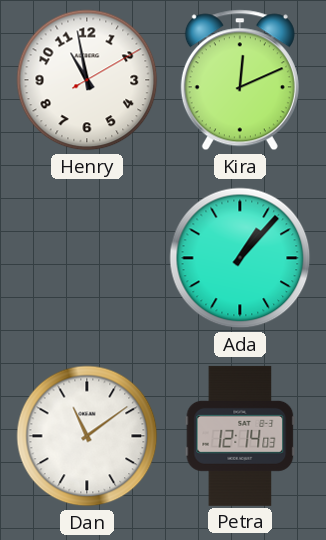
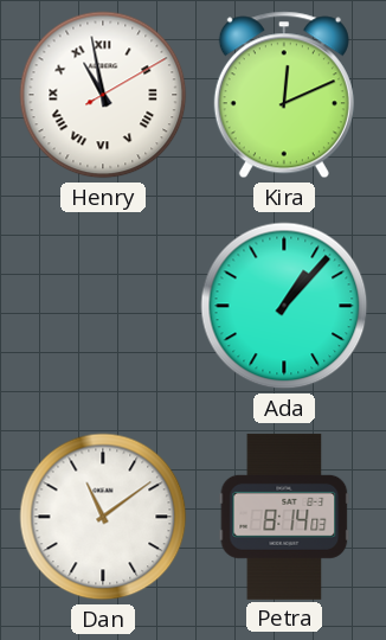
Henry numerals: Arabic -> Roman
Petra: 12:14 -> 8:14
